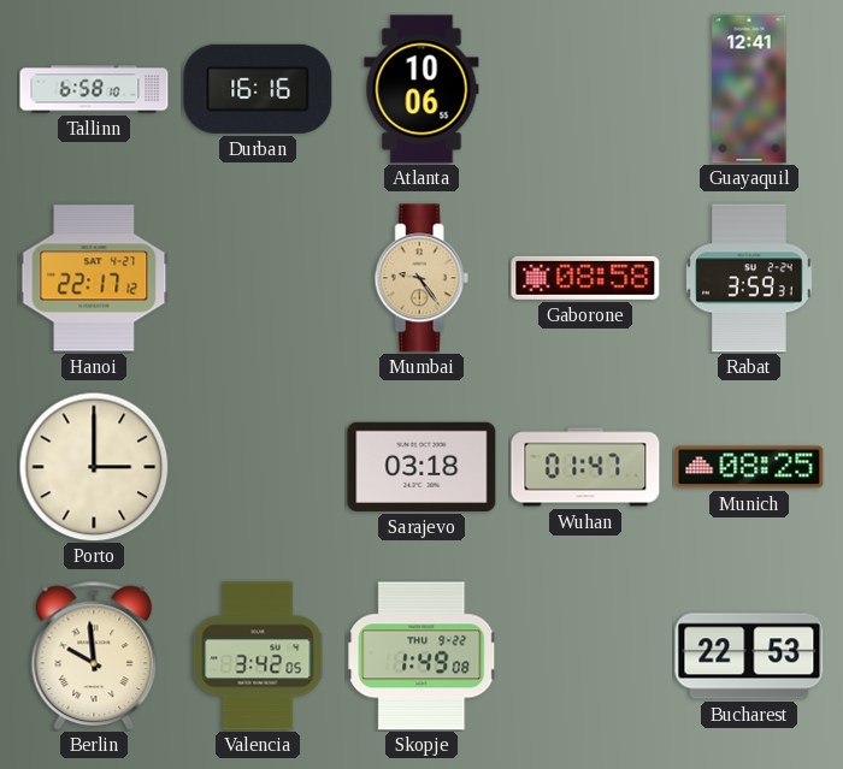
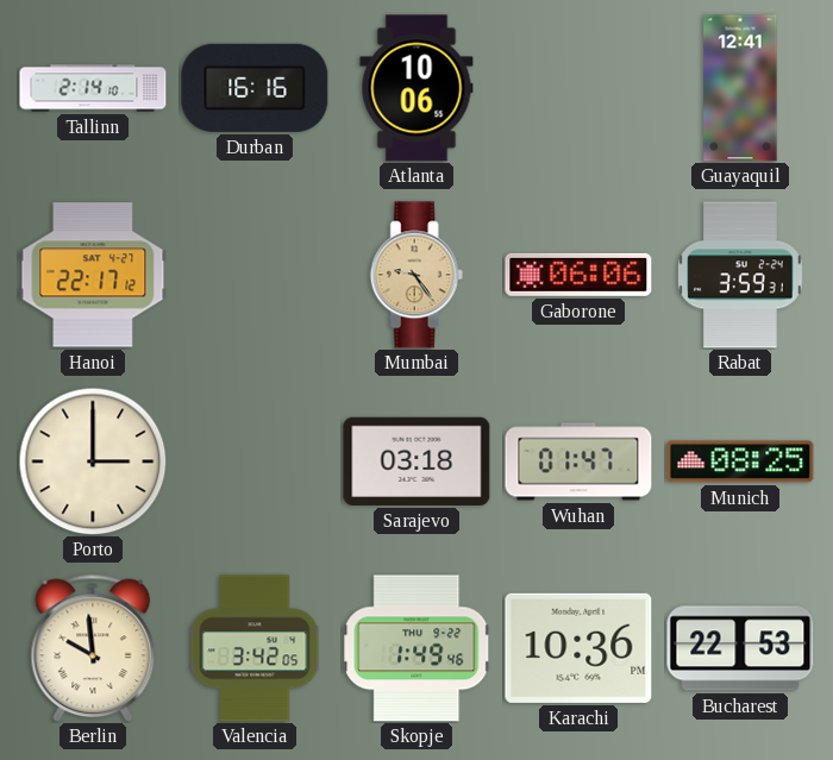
Tallinn: 6:58 -> 2:14
Gaborone: 08:58 -> 06:06
Skopje: 1:49:08 -> 1:49:46
Karachi: none -> 10:36
